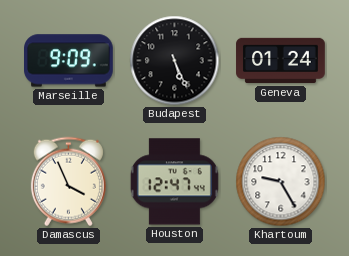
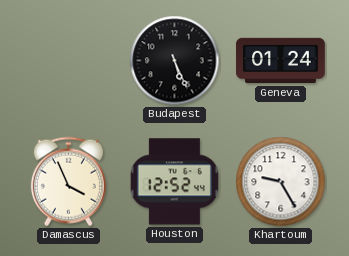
Marseille: 9:09 -> none
Houston: 12:47 -> 12:52
